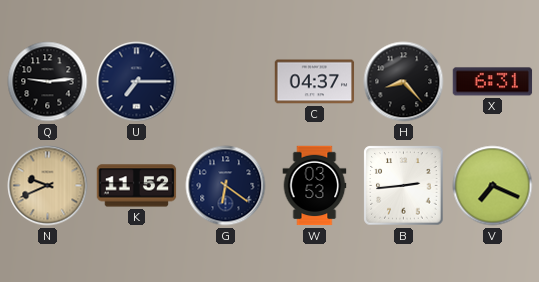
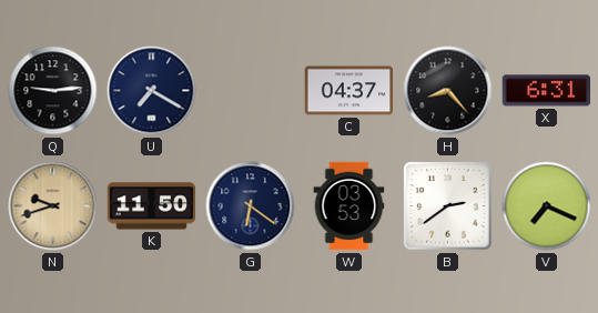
U: 7:15 -> 7:20
N: 9:41 -> 9:42
K: 11:52 -> 11:50
B: 2:44 -> 2:39
